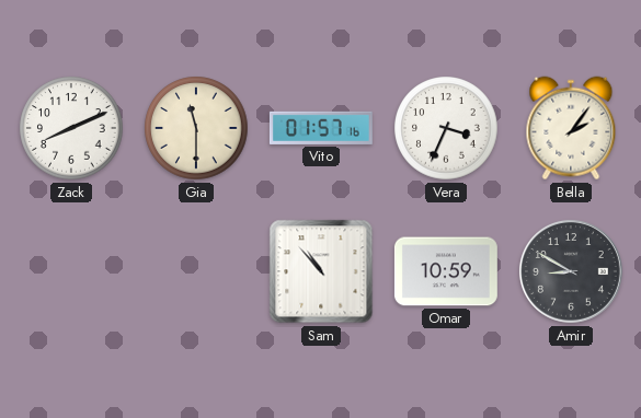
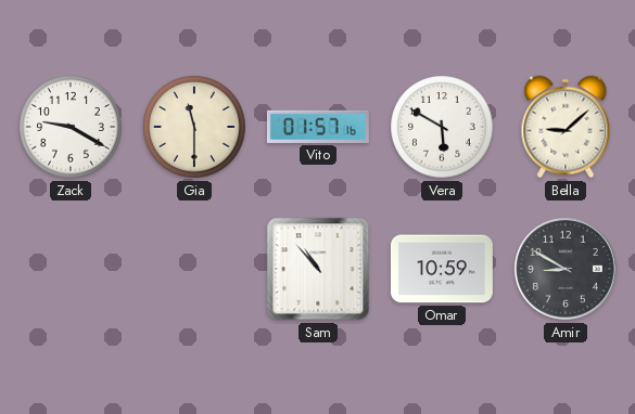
Zack: 8:11 -> 9:20
Vera: 3:34 -> 5:50
Bella: 2:06 -> 9:08
